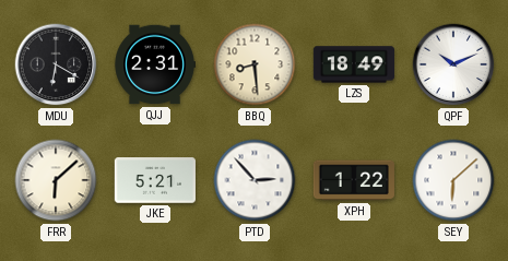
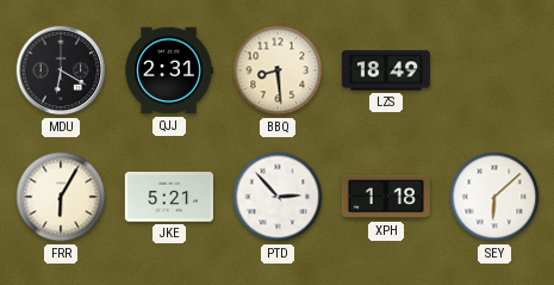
QPF: 10:11 -> none
FRR: 6:08 -> 6:05
XPH: 1:22 -> 1:18
